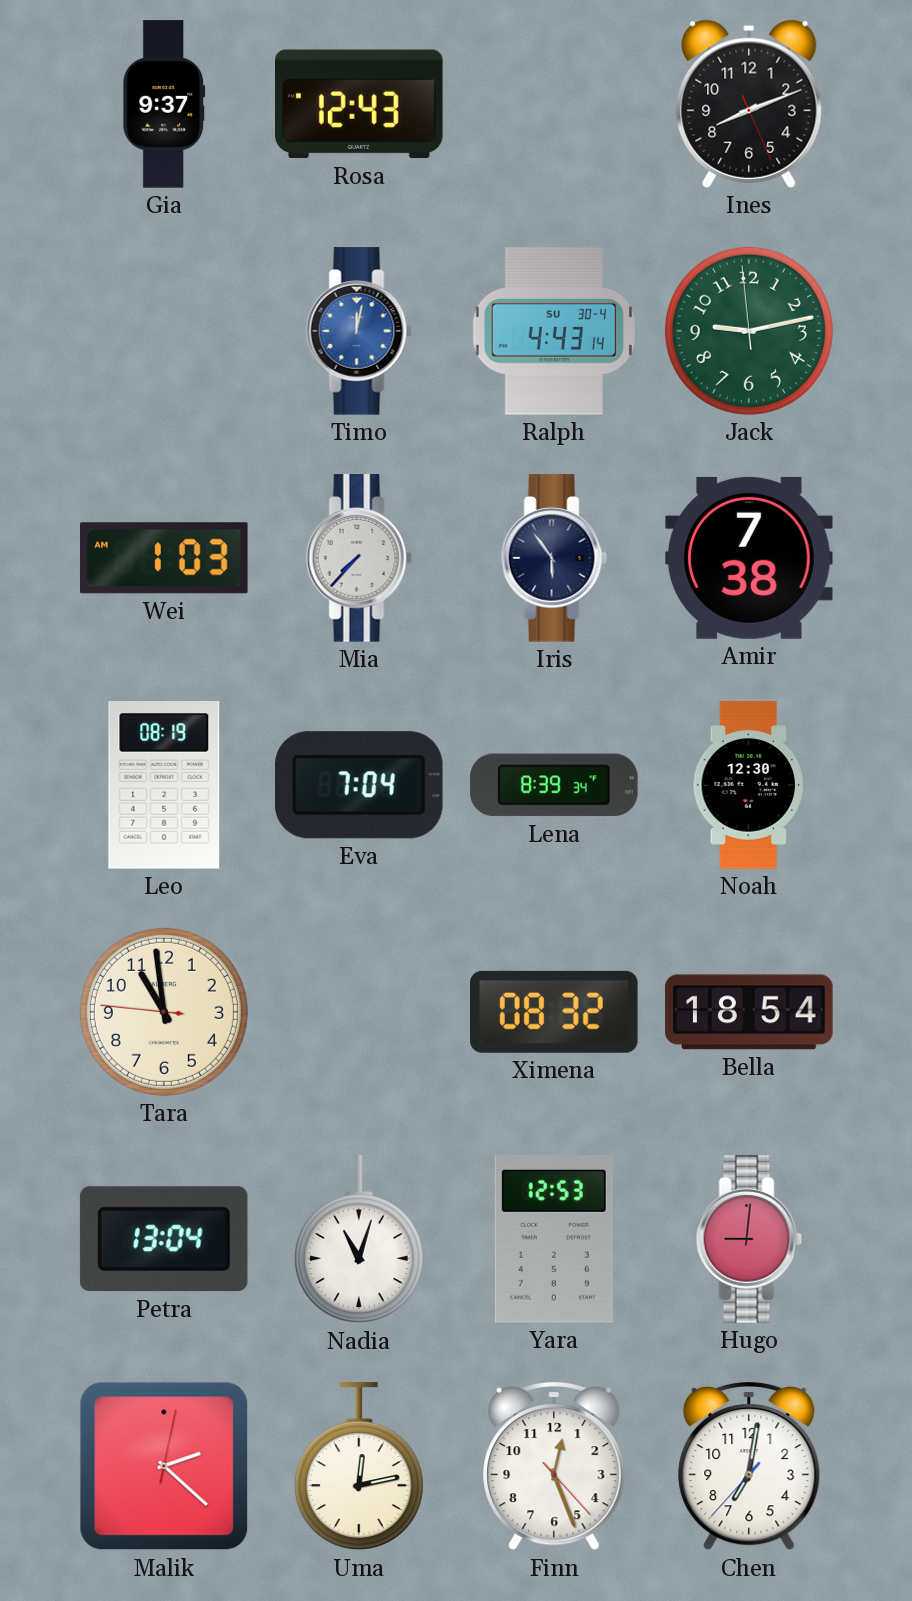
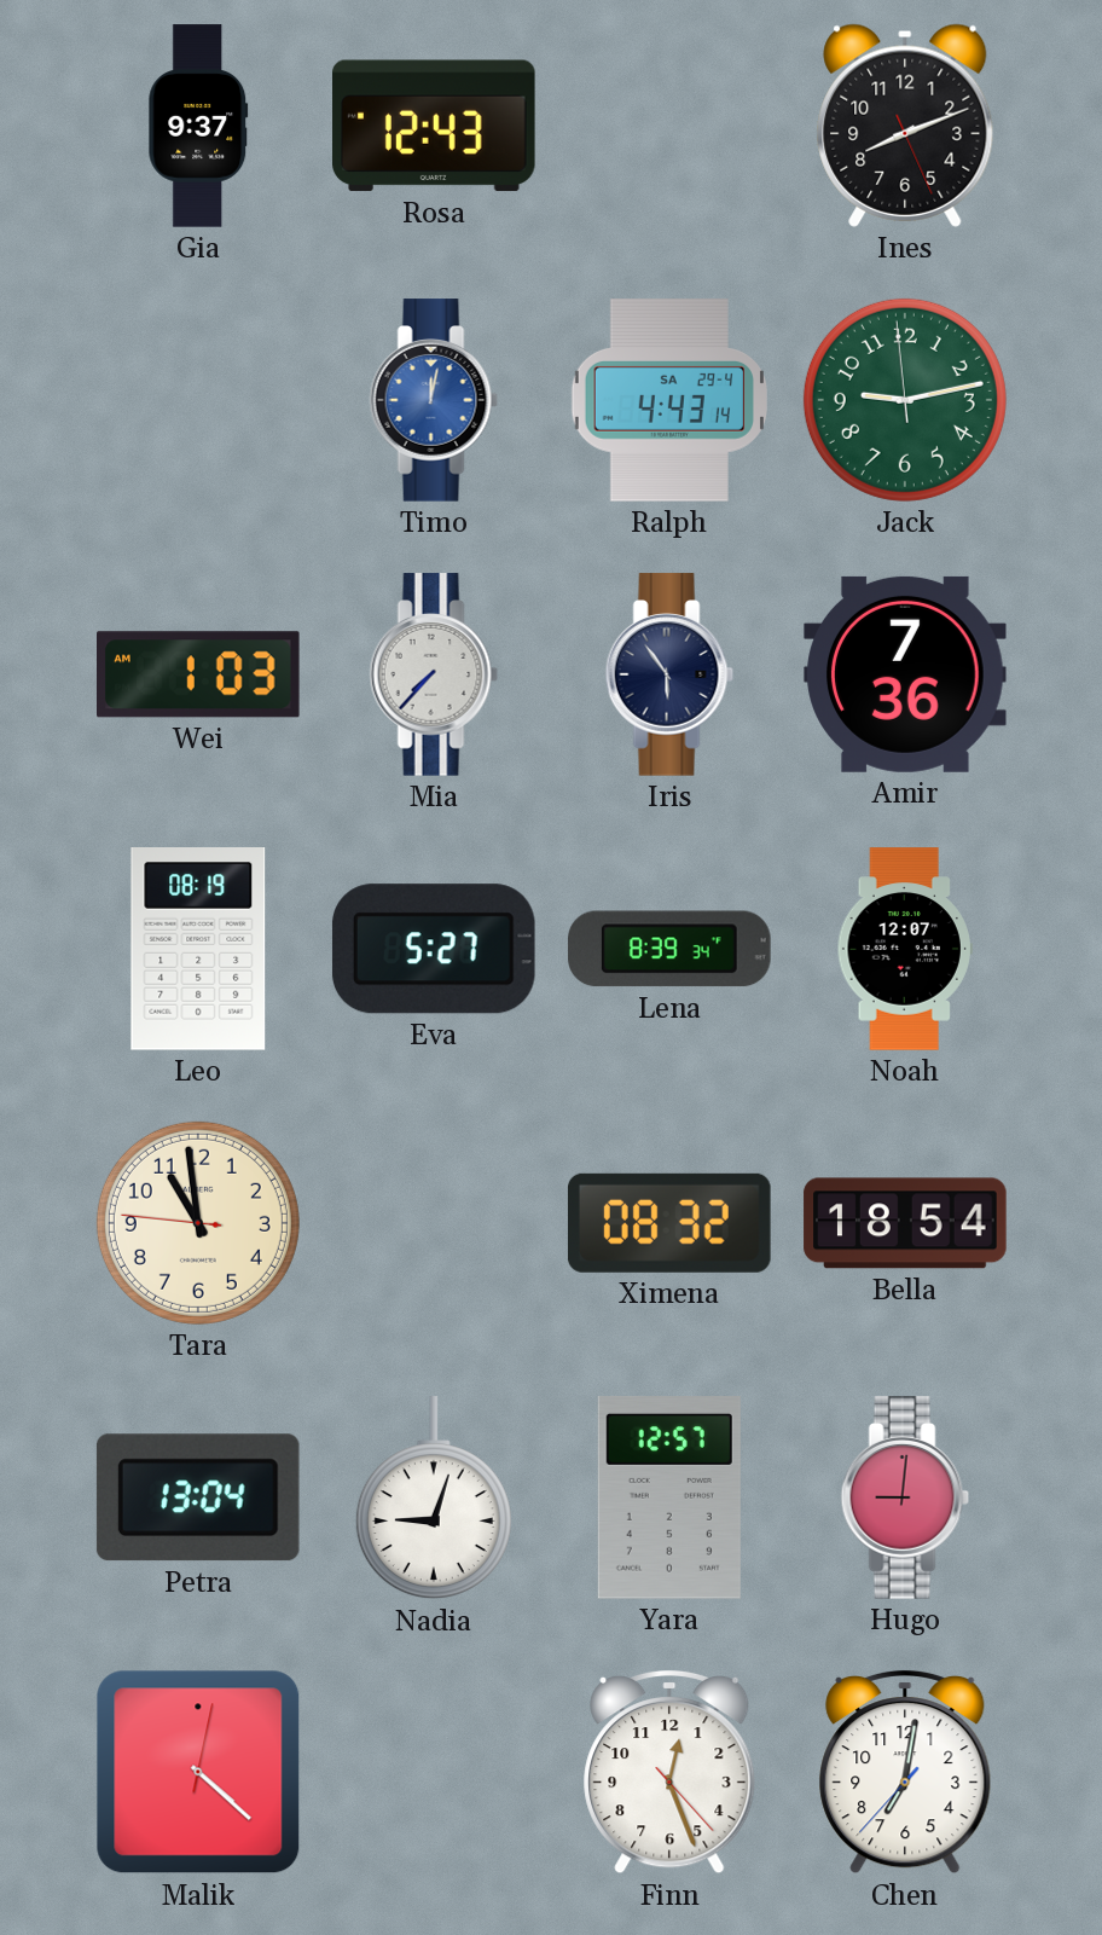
Ralph date: SU 30-4 -> SA 29-4
Amir: 7:38 -> 7:36
Eva: 7:04 -> 5:27
Noah: 12:30 -> 12:07
Nadia: 11:03 -> 9:03
Yara: 12:53 -> 12:57
Malik: 2:22 -> 4:22
Uma: 12:13 -> none
